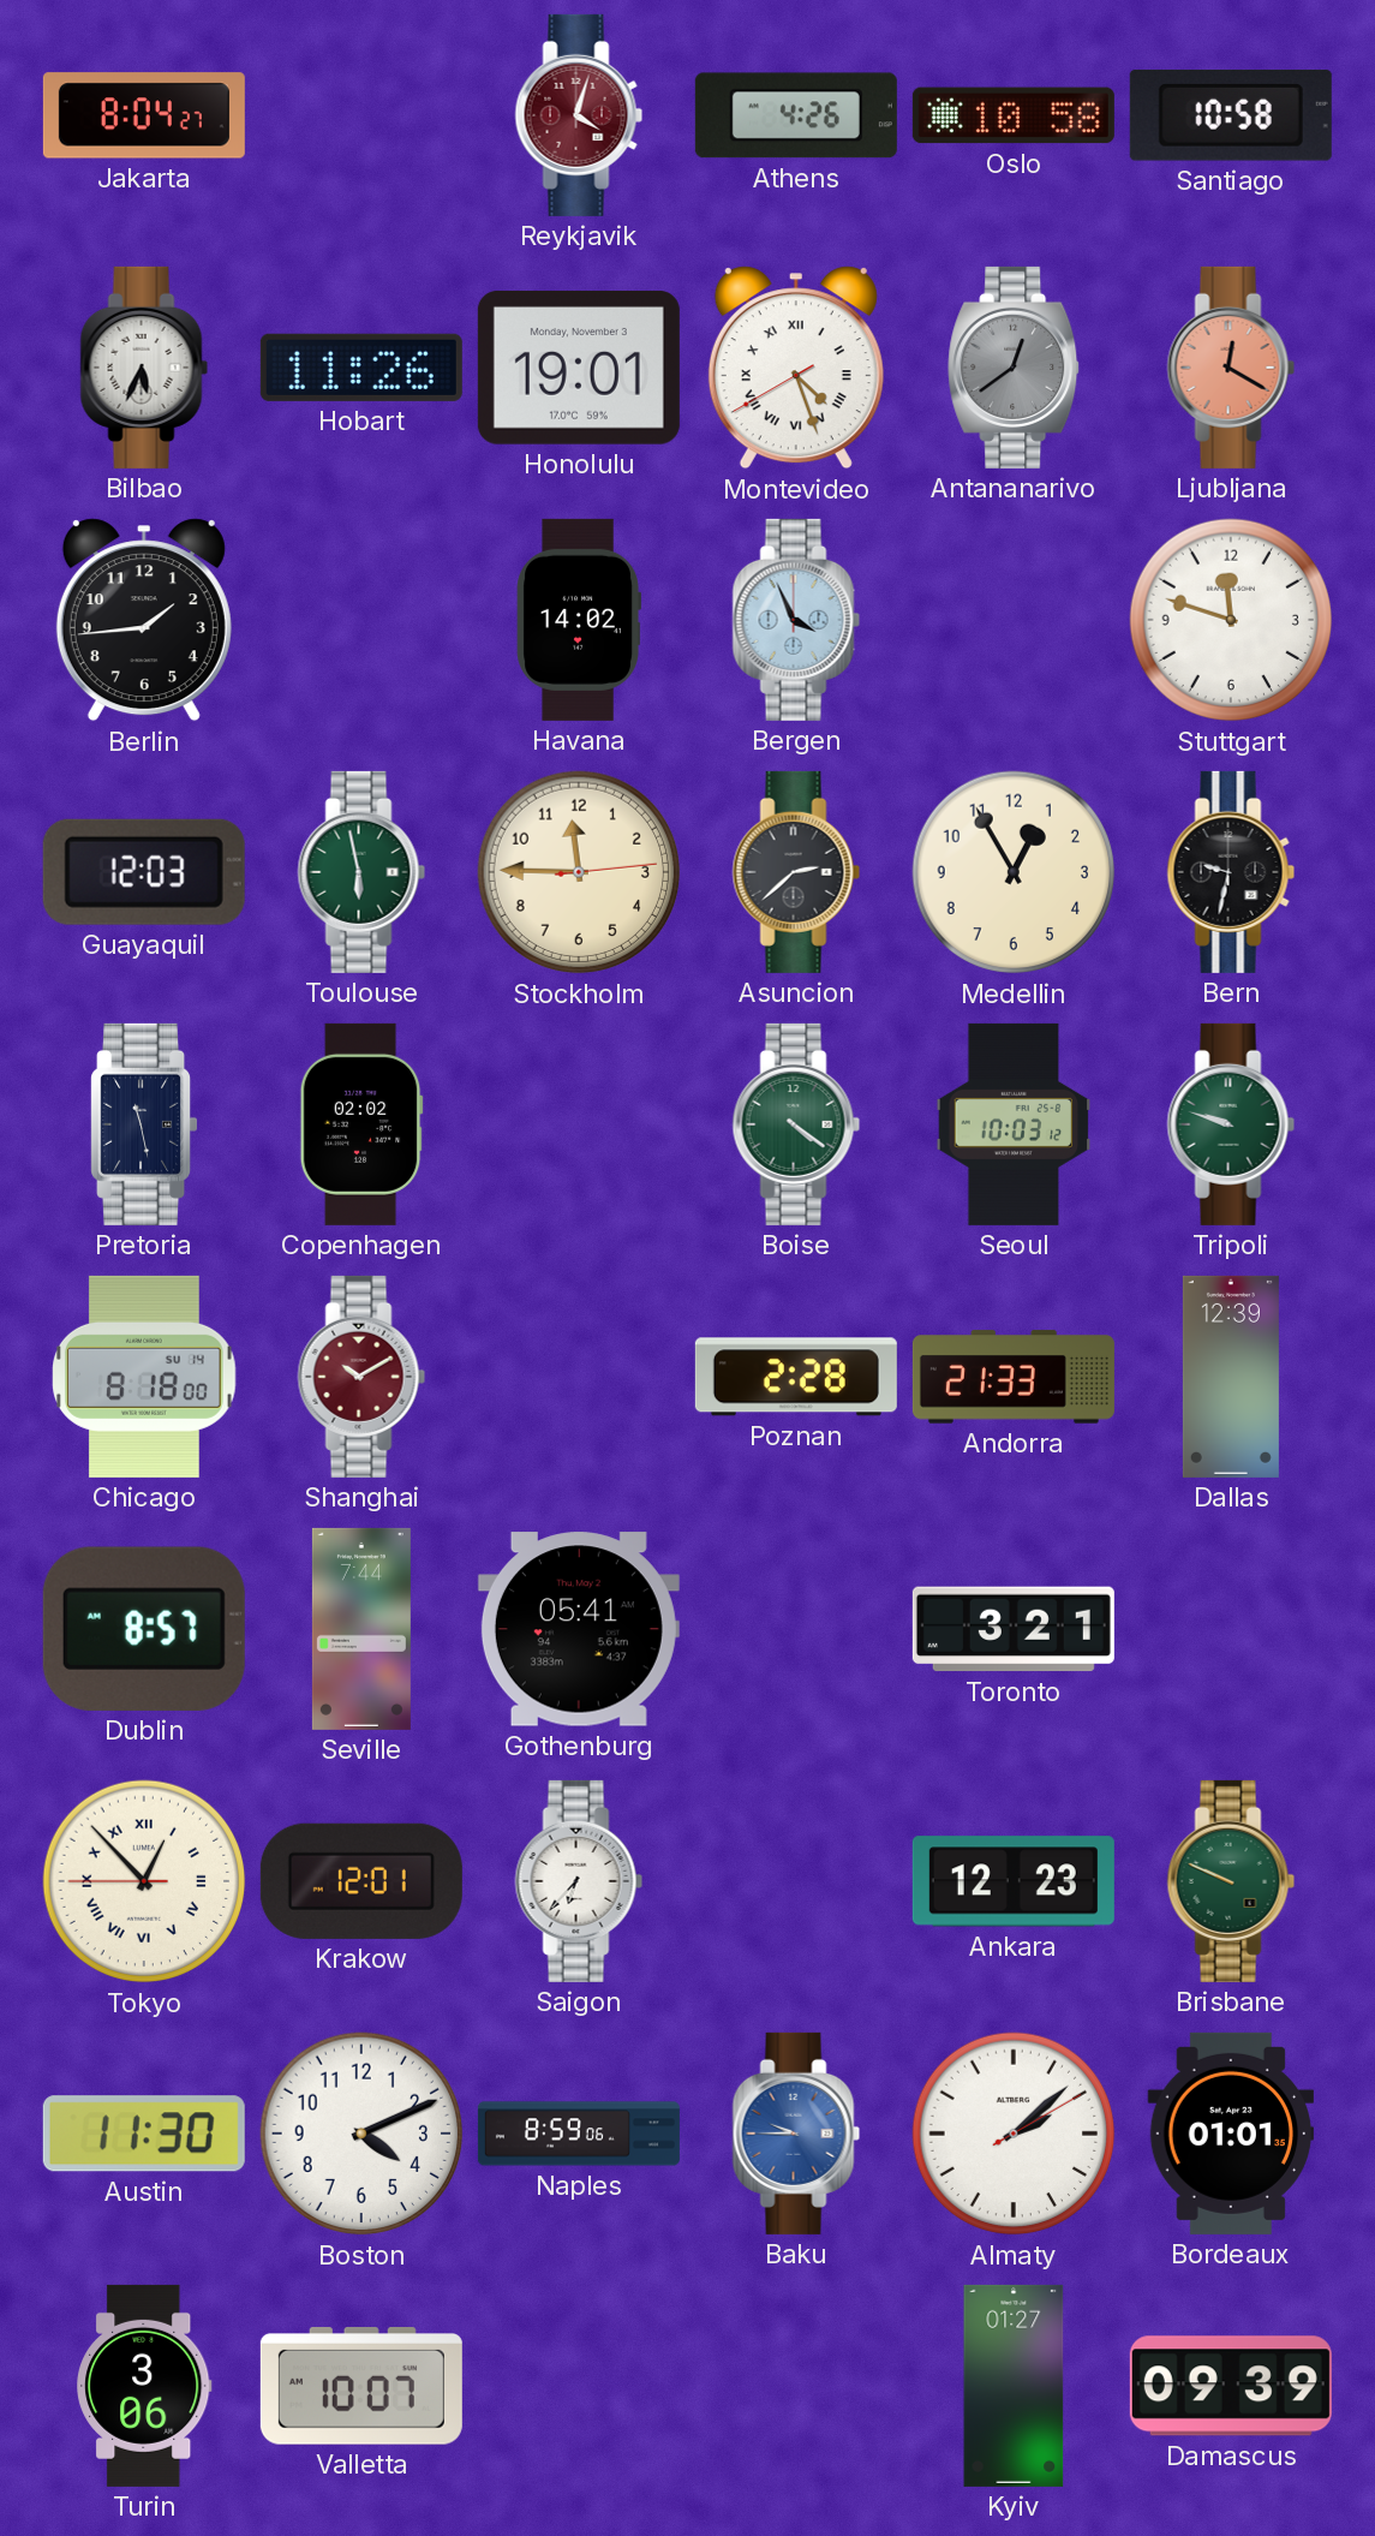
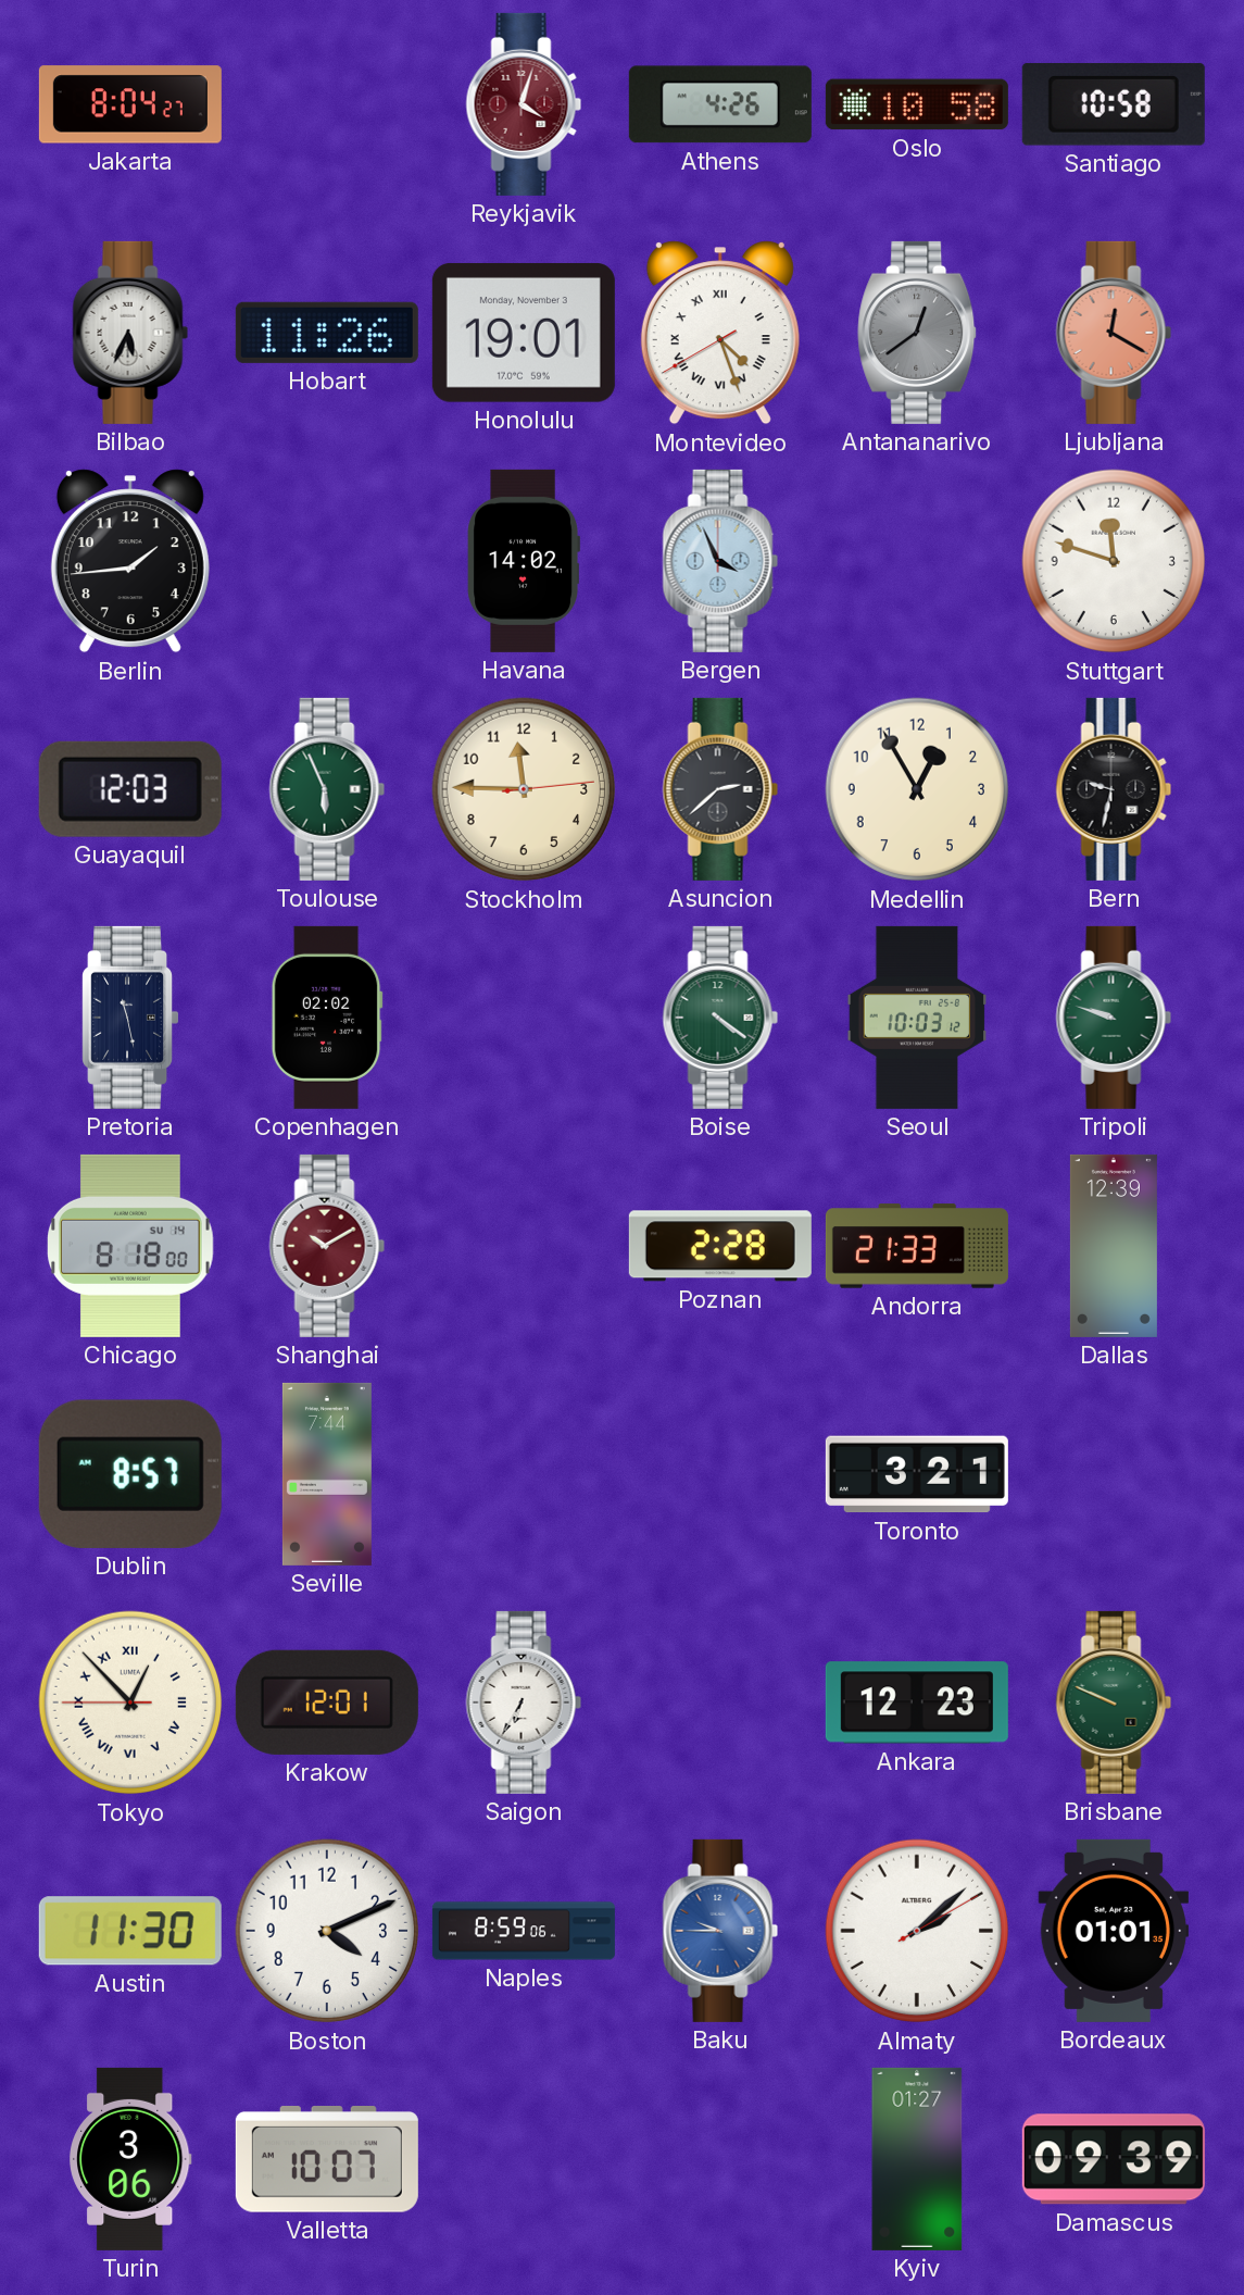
Toulouse: 5:58 -> 5:56
Gothenburg: 05:41 -> none
Saigon: 6:37 -> 6:35
